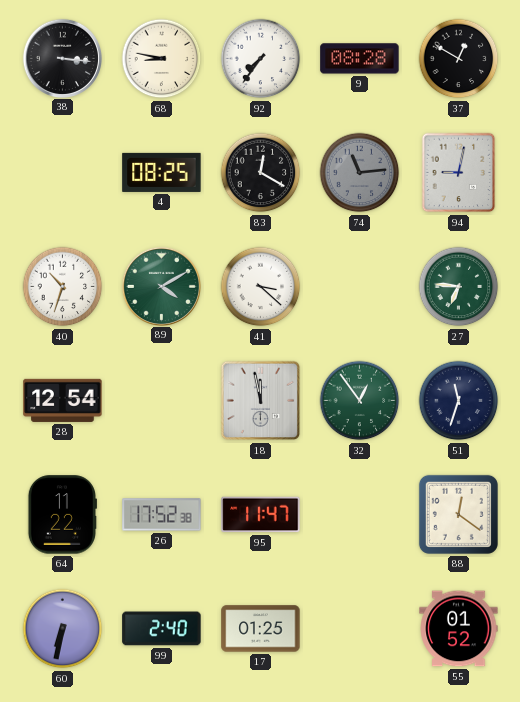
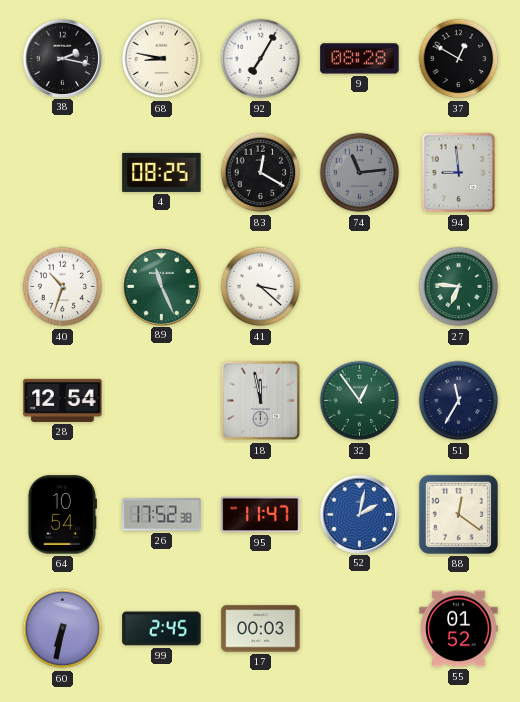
38: 3:16 -> 2:17
92: 7:36 -> 7:05
94: 9:02 -> 8:59
89: 4:10 -> 11:26
51: 11:33 -> 11:35
64: 11:22 -> 10:54
52: none -> 2:02
99: 2:40 -> 2:45
17: 01:25 -> 00:03
